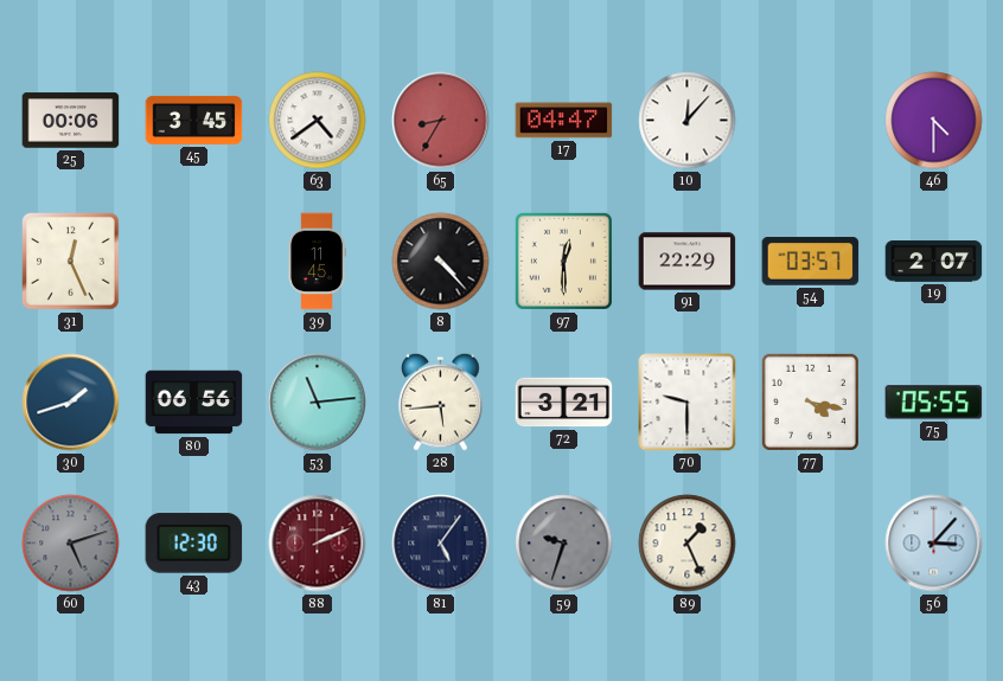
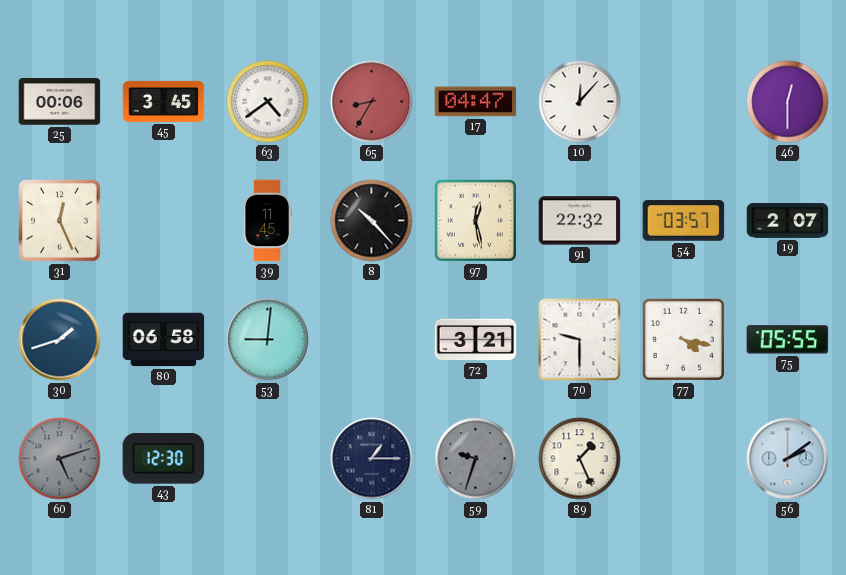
46: 4:30 -> 12:30
8: 4:23 -> 10:23
97: 12:30 -> 12:28
91: 22:29 -> 22:32
80: 06:56 -> 06:58
53: 11:14 -> 9:01
28: 5:44 -> none
88: 2:11 -> none
81: 5:06 -> 1:15
56: 3:07 -> 2:09
